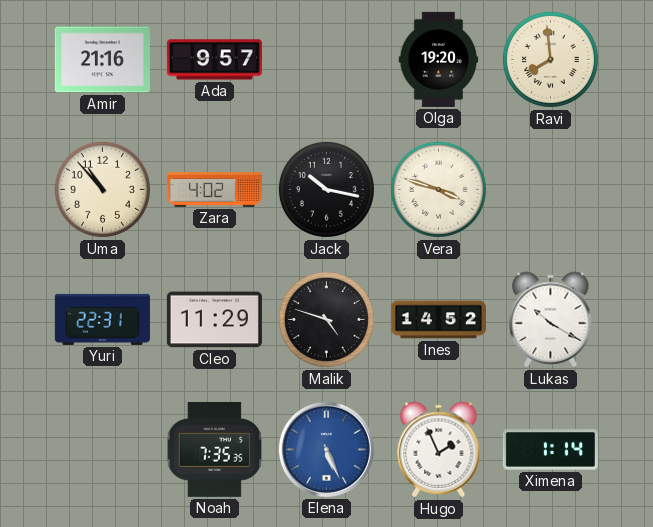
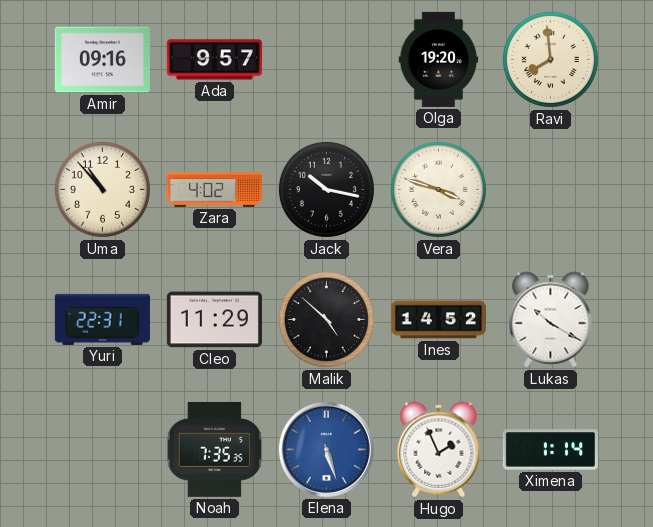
Amir: 21:16 -> 09:16
Malik: 4:48 -> 4:52
Elena: 5:26 -> 5:27
